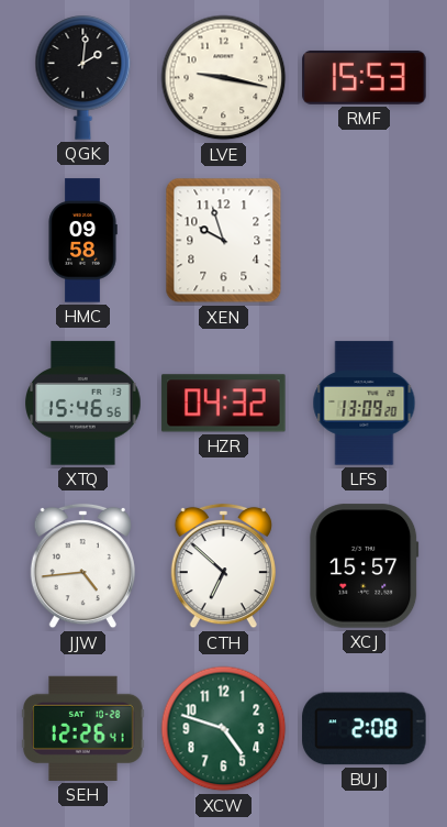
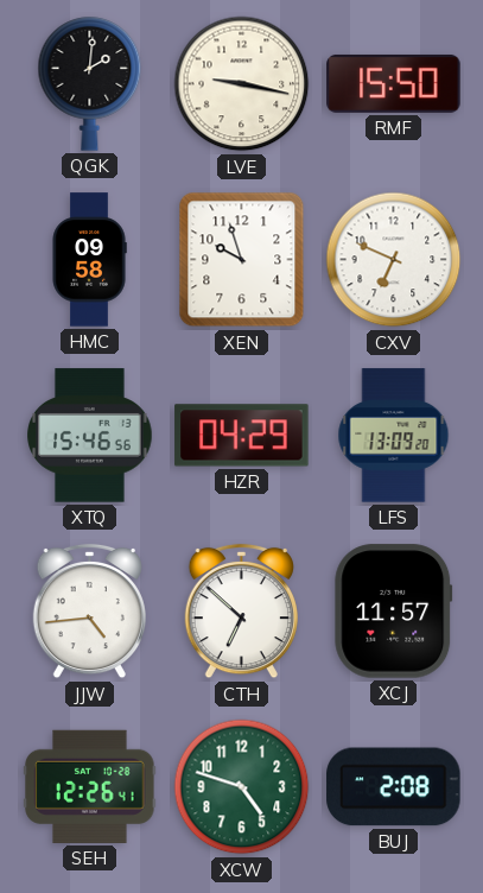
RMF: 15:53 -> 15:50
CXV: none -> 6:49
HZR: 04:32 -> 04:29
XCJ: 15:57 -> 11:57
